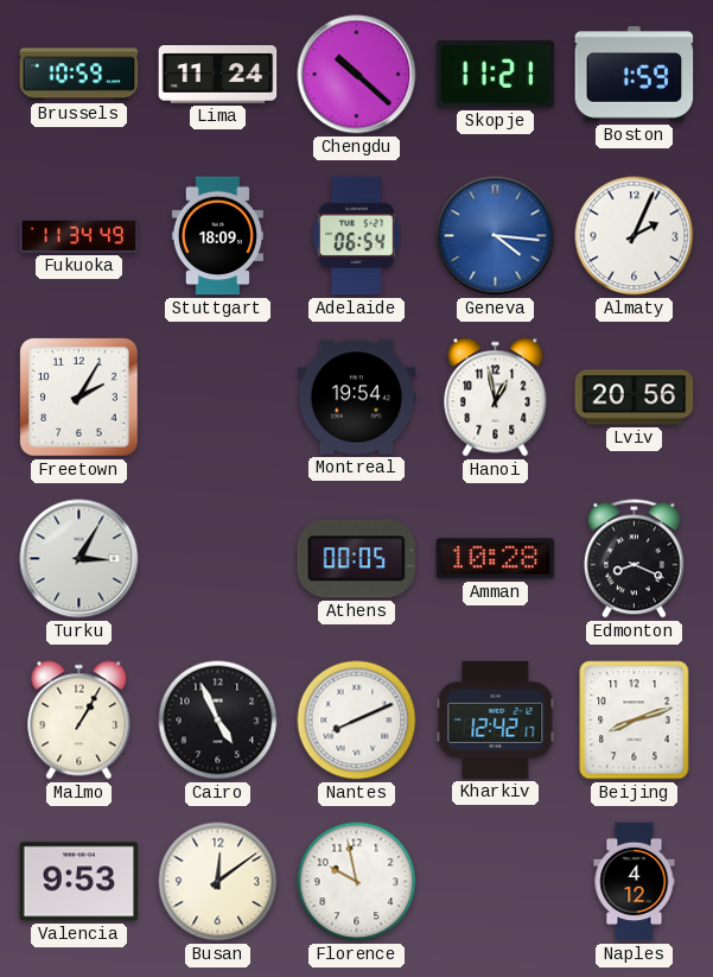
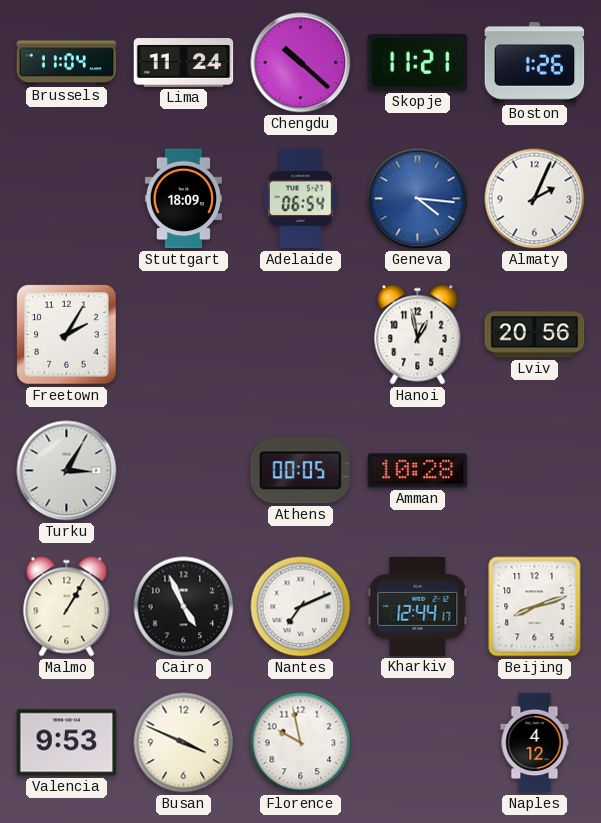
Brussels: 10:59 -> 11:04
Boston: 1:59 -> 1:26
Fukuoka: 11:34 -> none
Montreal: 19:54 -> none
Edmonton: 8:19 -> none
Nantes: 8:11 -> 7:11
Kharkiv: 12:42 -> 12:44
Busan: 12:09 -> 3:49
